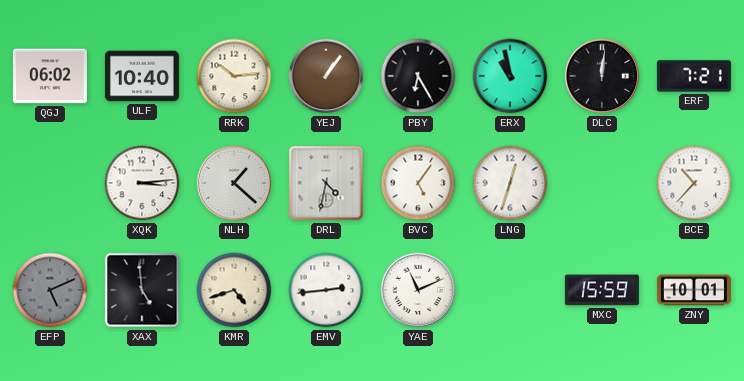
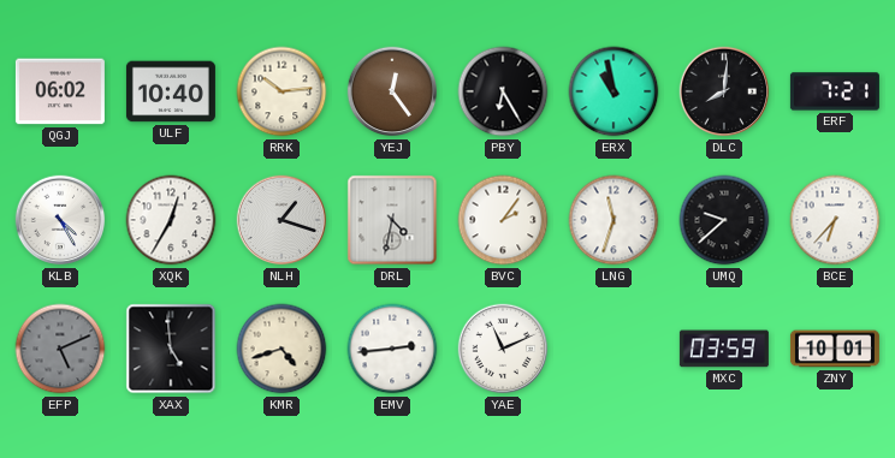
YEJ: 1:06 -> 12:24
DLC: 12:01 -> 8:01
KLB: none -> 4:25
XQK: 3:14 -> 12:35
NLH: 1:22 -> 1:18
BVC: 5:06 -> 2:06
LNG: 12:33 -> 11:33
UMQ: none -> 9:38
BCE: 10:37 -> 6:37
MXC: 15:59 -> 03:59
